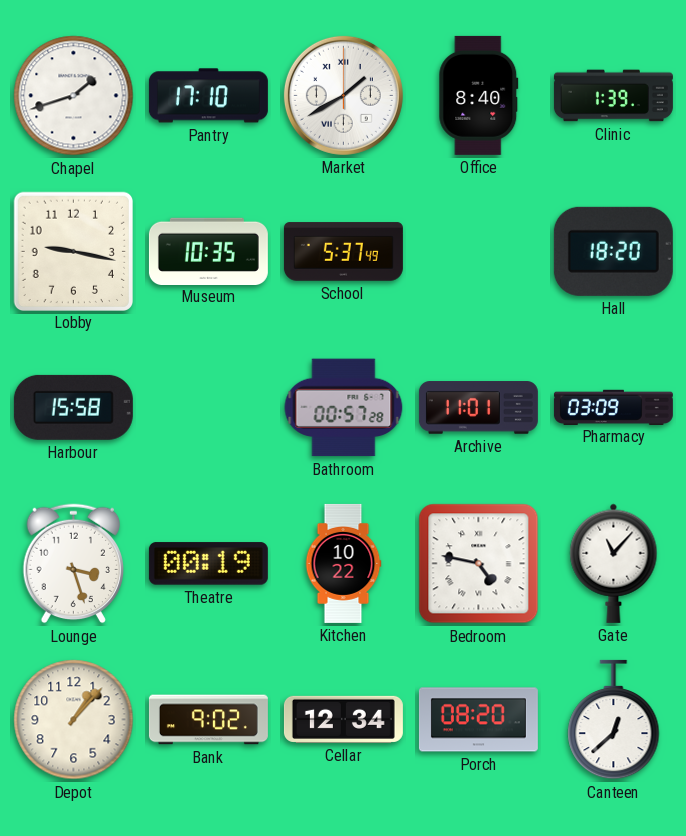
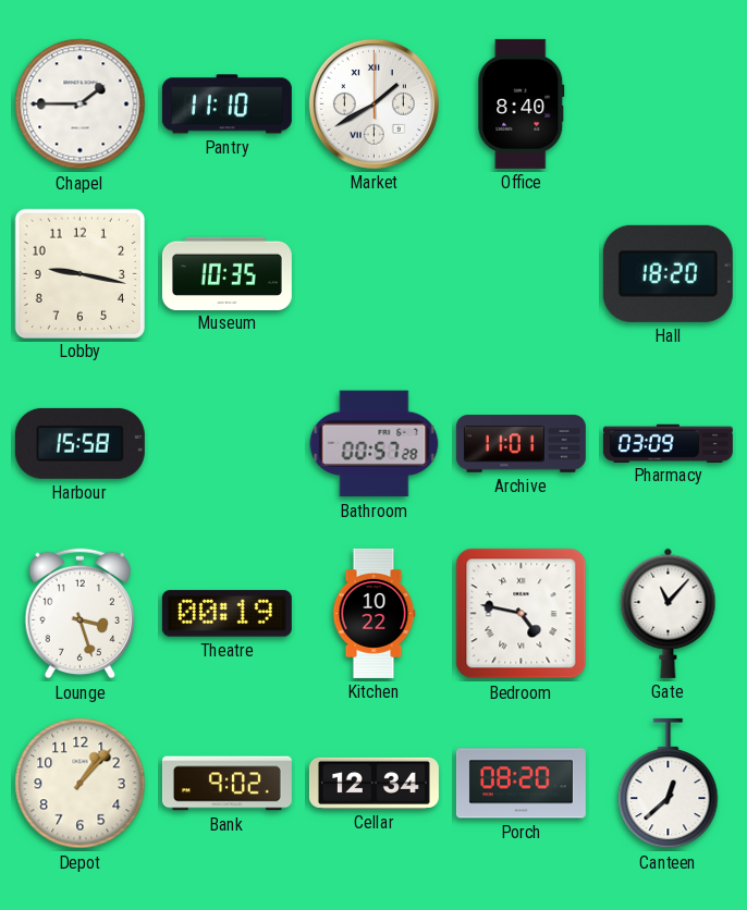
Chapel: 1:42 -> 1:45
Pantry: 17:10 -> 11:10
Clinic: 1:39 -> none
School: 5:37 -> none
